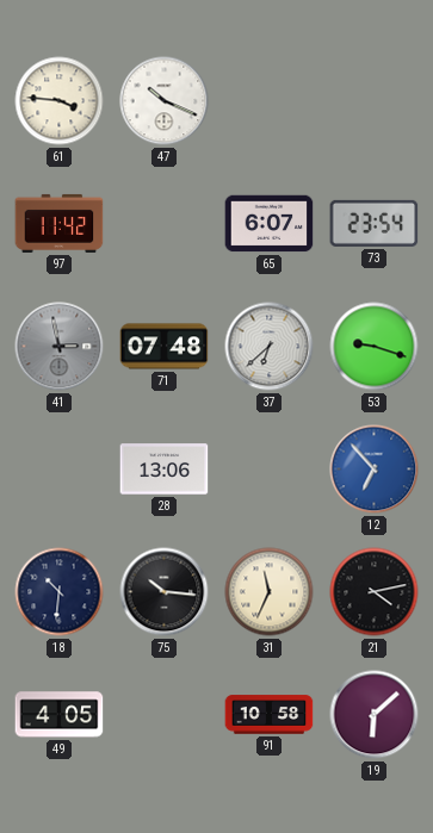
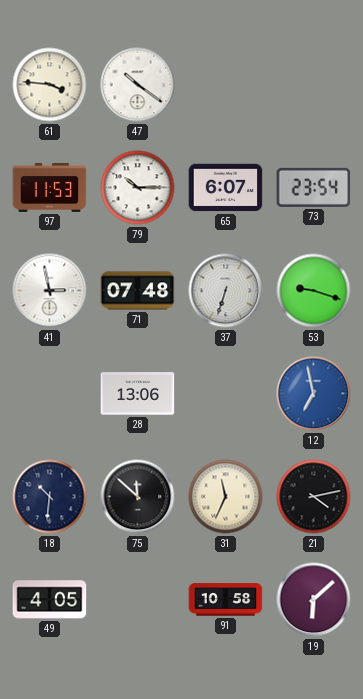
47: 10:19 -> 10:21
97: 11:42 -> 11:53
79: none -> 10:15
41 dial: grey -> white
37: 6:38 -> 6:33
12: 6:53 -> 6:58
75: 10:16 -> 11:52
